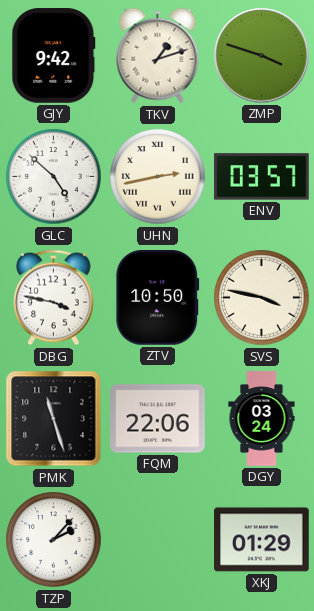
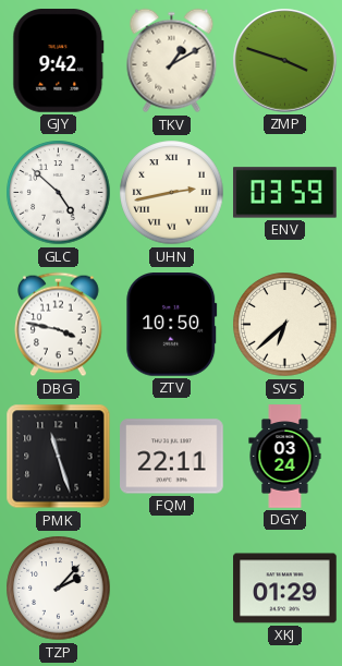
TKV: 1:12 -> 1:10
ENV: 03:57 -> 03:59
SVS: 3:47 -> 6:38
FQM: 22:06 -> 22:11
